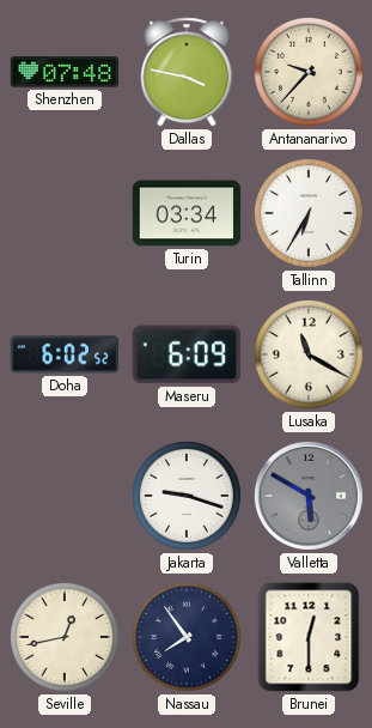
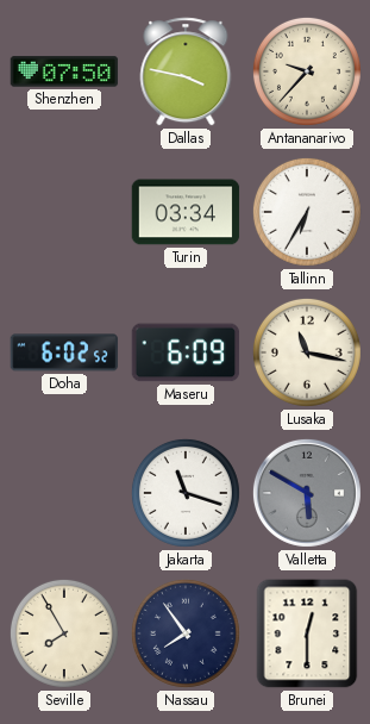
Shenzhen: 07:48 -> 07:50
Lusaka: 11:20 -> 11:17
Jakarta: 9:18 -> 11:18
Seville: 12:43 -> 7:55
